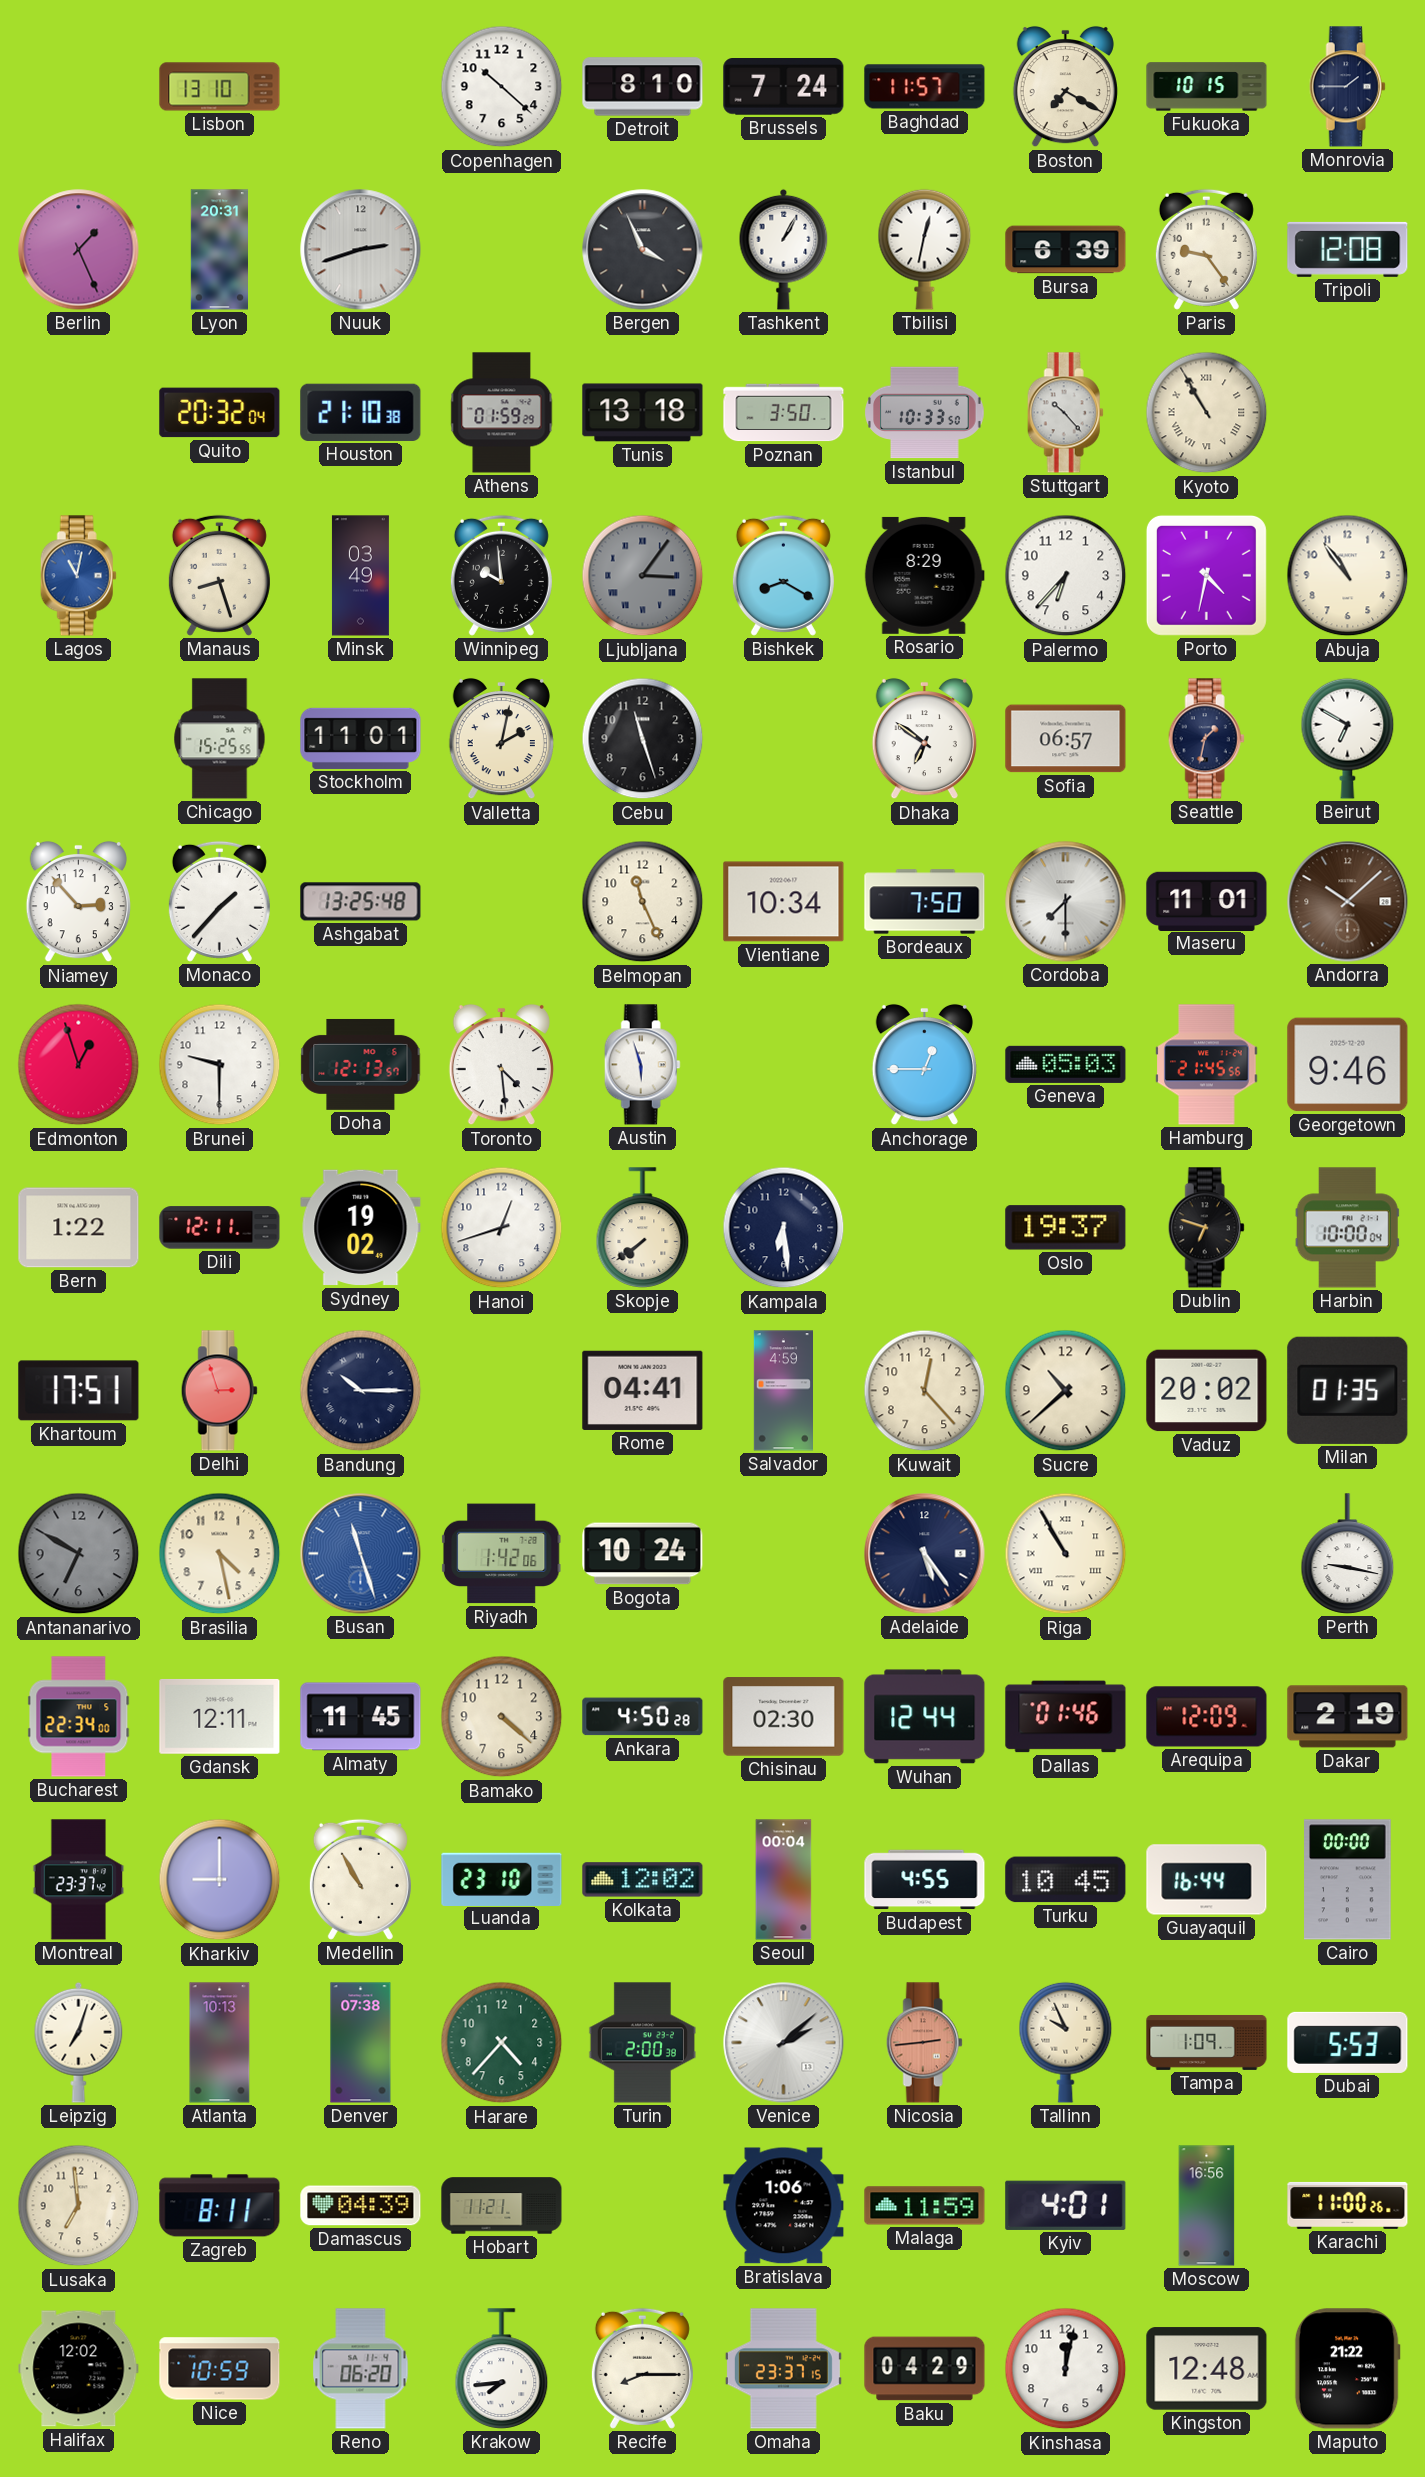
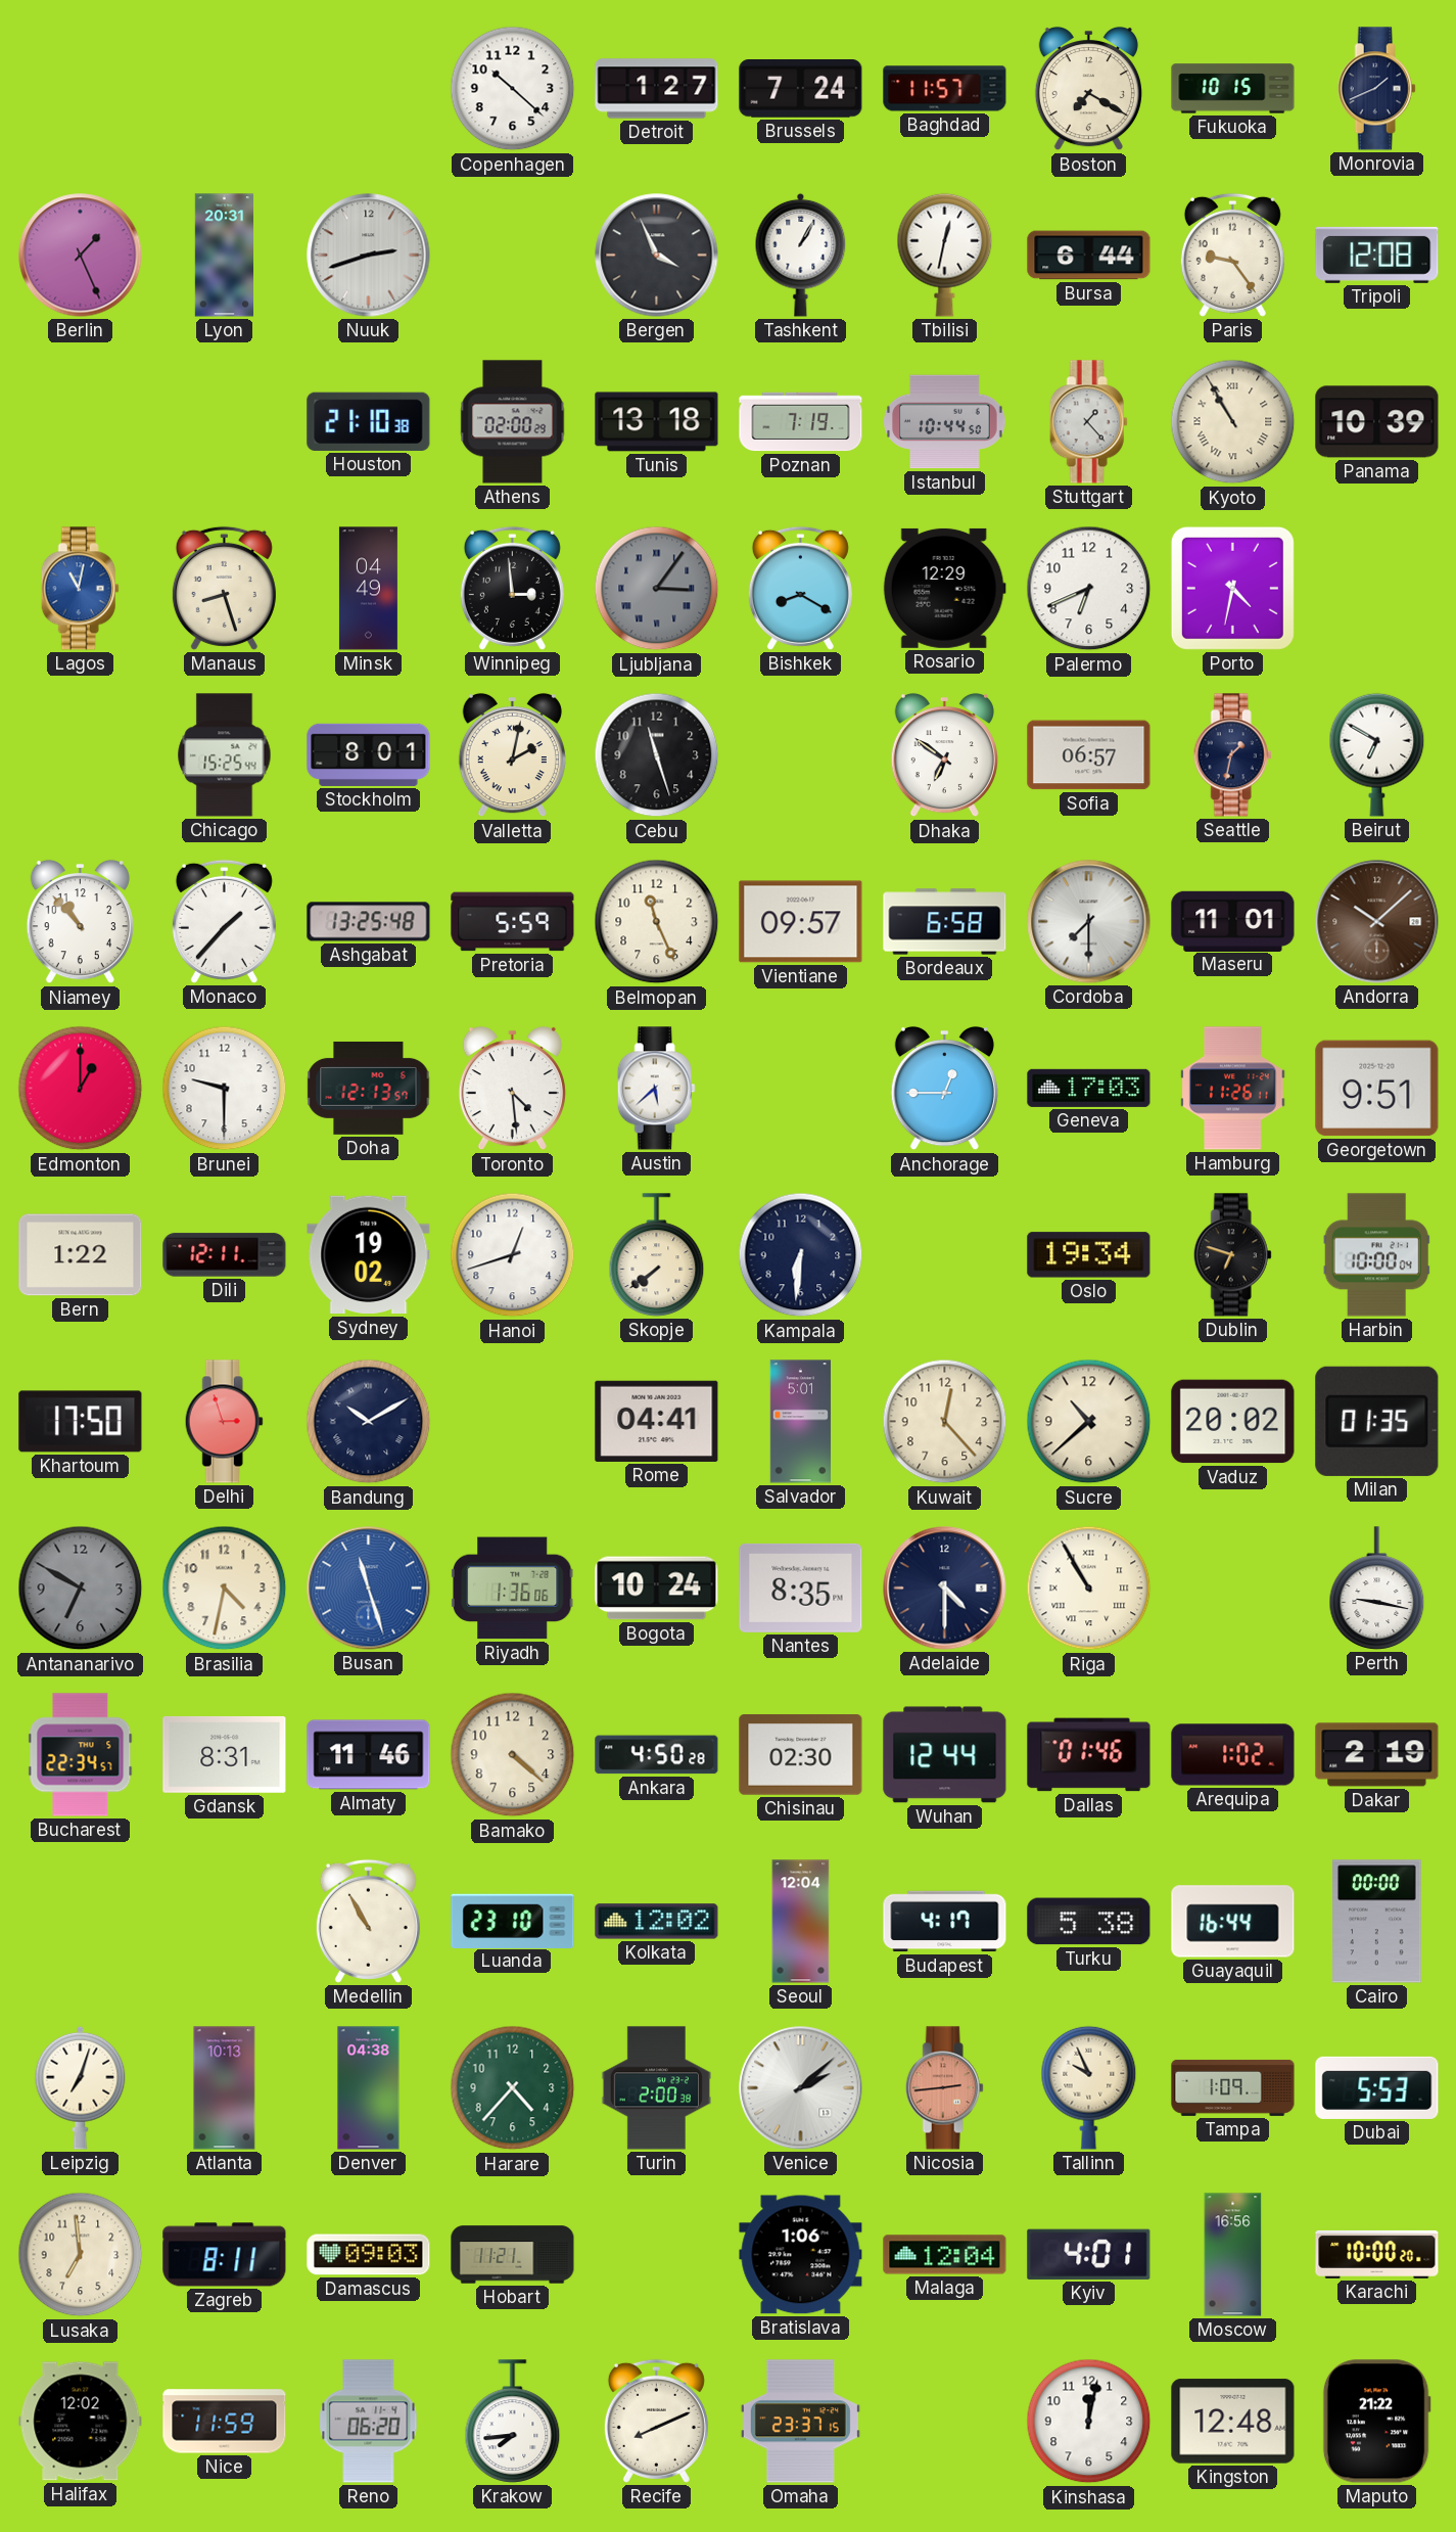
Lisbon: 13:10 -> none
Detroit: 8:10 -> 1:27
Monrovia: 1:45 -> 1:41
Bursa: 6:39 -> 6:44
Quito: 20:32 -> none
Athens: 01:59 -> 02:00
Poznan: 3:50 -> 7:19
Istanbul: 10:33 -> 10:44
Stuttgart: 10:23 -> 1:23
Panama: none -> 10:39
Minsk: 03:49 -> 04:49
Winnipeg: 9:59 -> 2:59
Rosario: 8:29 -> 12:29
Palermo: 6:37 -> 6:41
Abuja: 10:54 -> none
Chicago: 15:25:55 -> 15:25:44
Stockholm: 11:01 -> 8:01
Niamey: 2:53 -> 10:53
Pretoria: none -> 5:59
Vientiane: 10:34 -> 09:57
Bordeaux: 7:50 -> 6:58
Edmonton: 12:57 -> 1:00
Austin: 5:57 -> 5:38
Geneva: 05:03 -> 17:03
Hamburg: 21:45 -> 11:26
Georgetown: 9:46 -> 9:51
Kampala: 6:29 -> 6:31
Oslo: 19:37 -> 19:34
Khartoum: 17:51 -> 17:50
Bandung: 10:15 -> 10:10
Salvador: 4:59 -> 5:01
Brasilia: 4:28 -> 4:32
Riyadh: 1:42 -> 1:36
Nantes: none -> 8:35
Adelaide: 5:24 -> 4:30
Bucharest: 22:34:00 -> 22:34:57
Gdansk: 12:11 -> 8:31
Almaty: 11:45 -> 11:46
Arequipa: 12:09 -> 1:02
Montreal: 23:37 -> none
Kharkiv: 9:00 -> none
Seoul: 00:04 -> 12:04
Budapest: 4:55 -> 4:17
Turku: 10:45 -> 5:38
Denver: 07:38 -> 04:38
Damascus: 04:39 -> 09:03
Malaga: 11:59 -> 12:04
Karachi: 11:00 -> 10:00
Nice: 10:59 -> 11:59
Recife: 8:15 -> 8:11
Baku: 04:29 -> none
